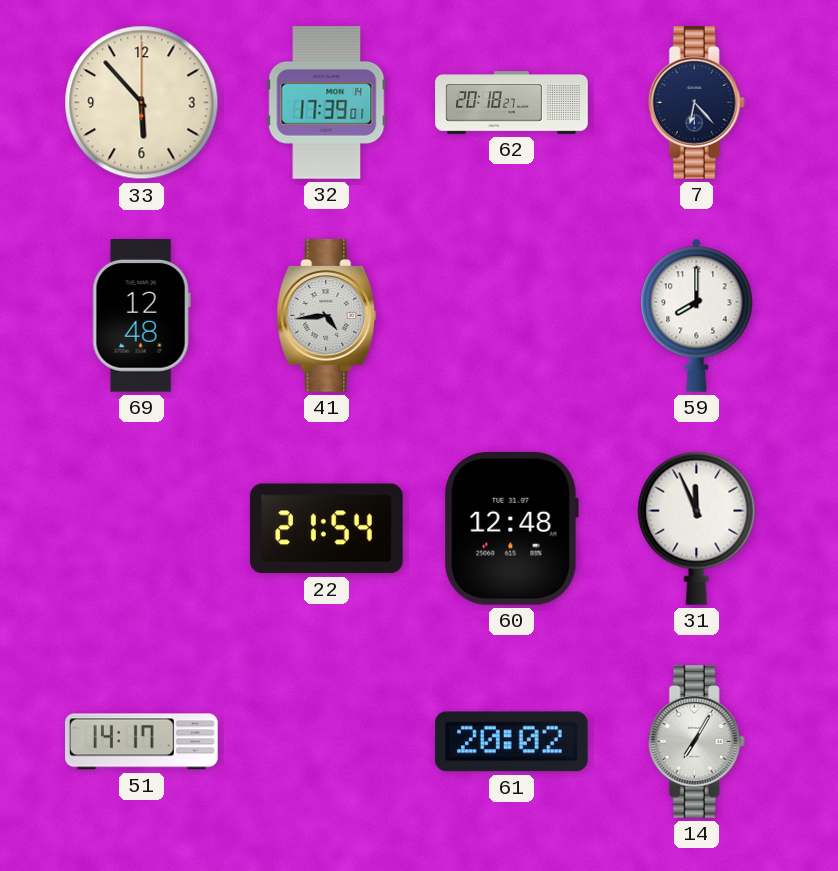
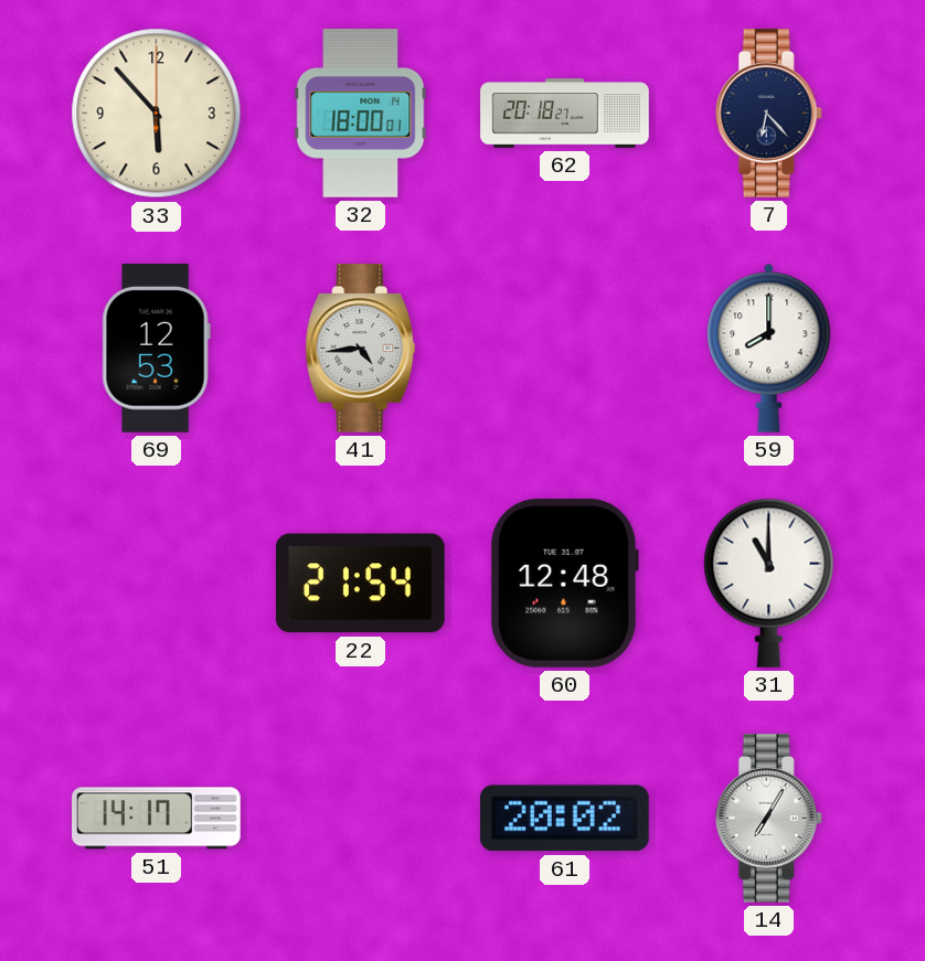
32: 17:39 -> 18:00
69: 12:48 -> 12:53
31: 11:56 -> 11:00
